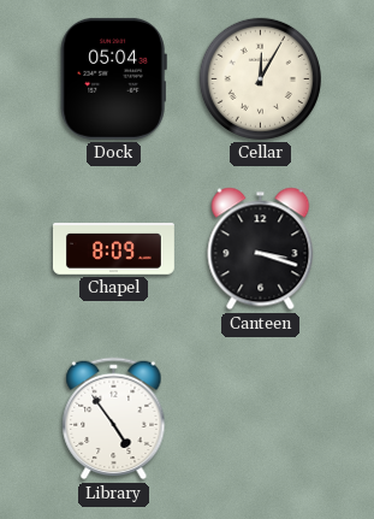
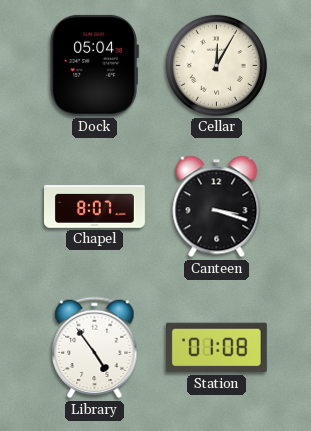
Chapel: 8:09 -> 8:07
Station: none -> 01:08
